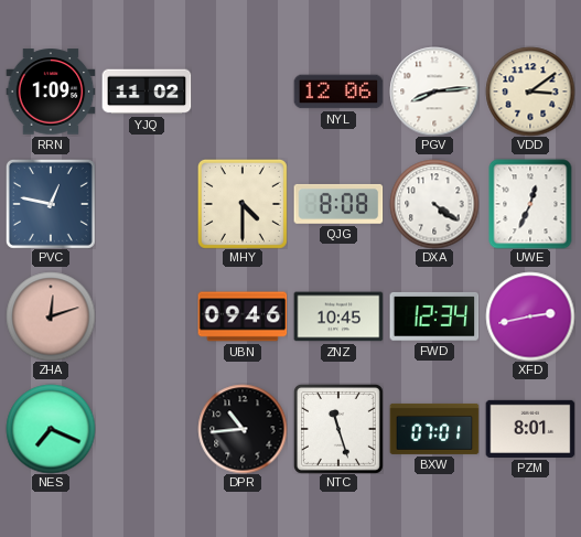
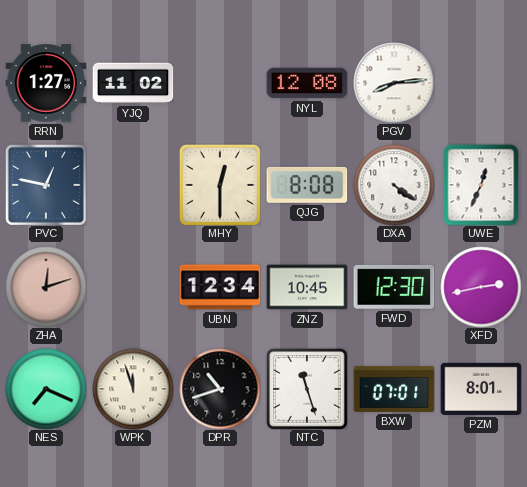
RRN: 1:09 -> 1:27
NYL: 12:06 -> 12:08
VDD: 3:09 -> none
MHY: 4:30 -> 12:30
UBN: 09:46 -> 12:34
FWD: 12:34 -> 12:30
WPK: none -> 11:57
DPR: 10:44 -> 10:42
